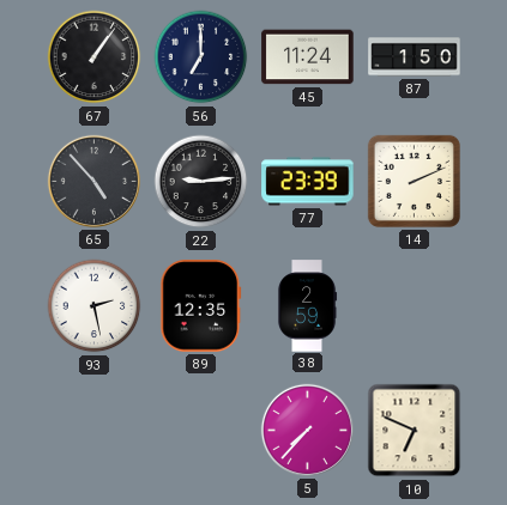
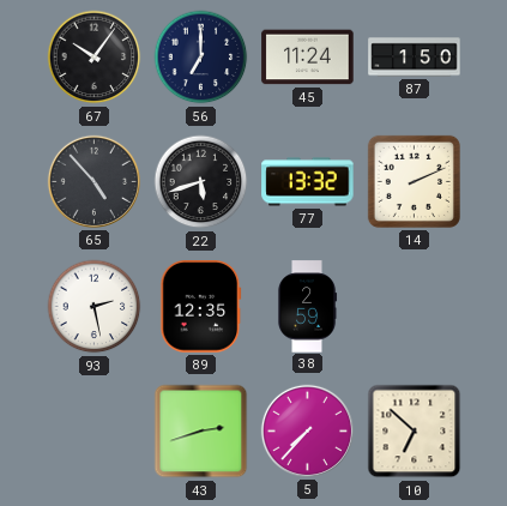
67: 1:06 -> 10:06
22: 9:14 -> 5:42
77: 23:39 -> 13:32
43: none -> 2:42
10: 6:49 -> 6:52
